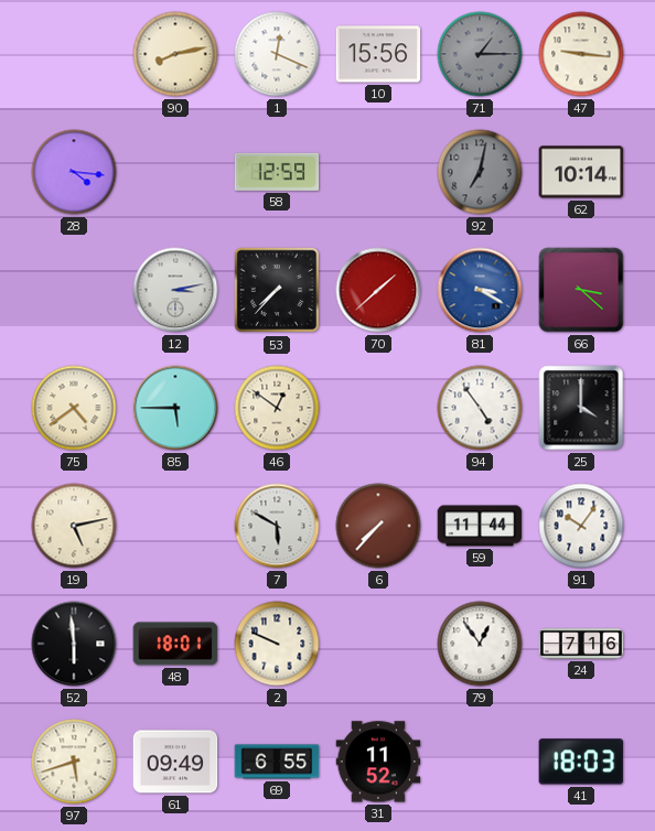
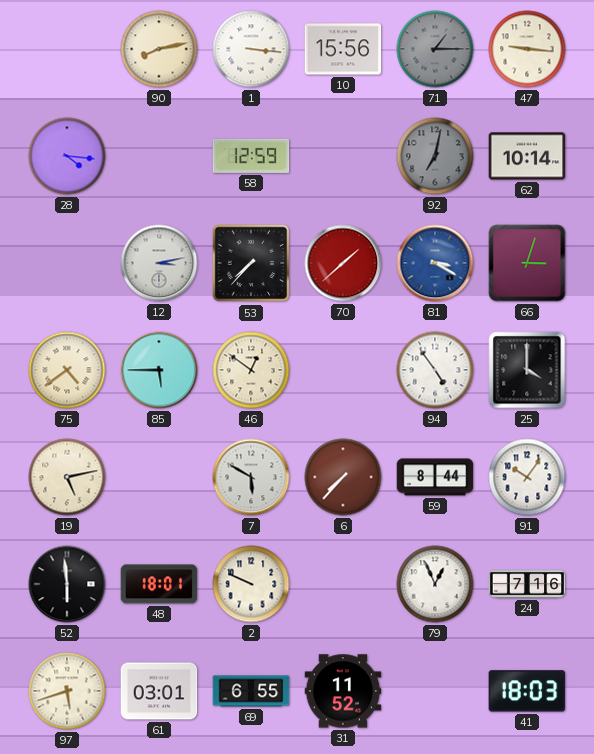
1: 12:19 -> 3:16
66: 3:22 -> 3:03
59: 11:44 -> 8:44
79: 12:54 -> 12:56
61: 09:49 -> 03:01
